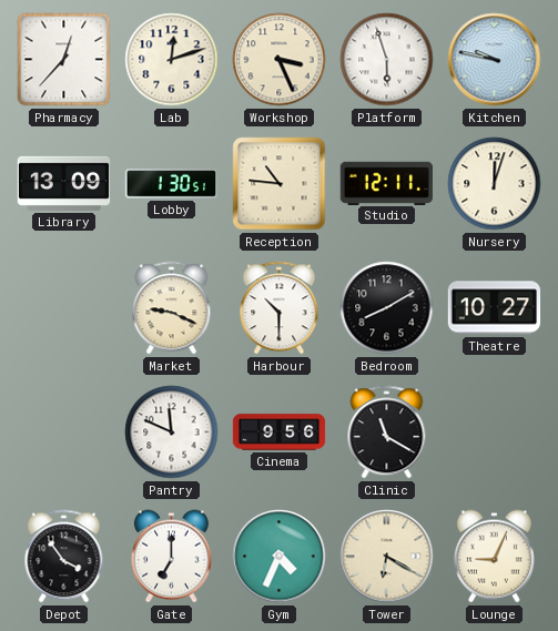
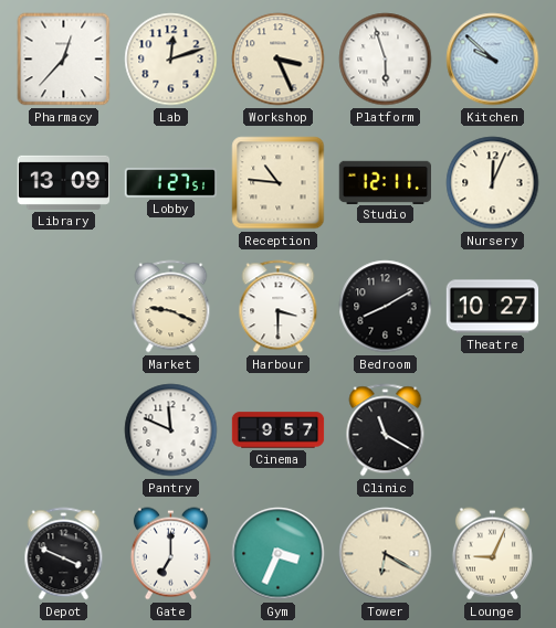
Kitchen: 9:47 -> 9:52
Lobby: 1:30 -> 1:27
Nursery: 12:03 -> 12:04
Harbour: 10:30 -> 3:30
Cinema: 9:56 -> 9:57
Depot: 3:54 -> 3:49
Gym: 4:34 -> 3:34
